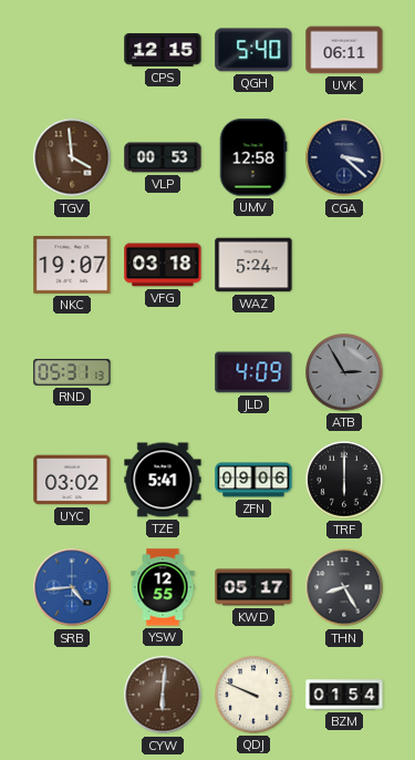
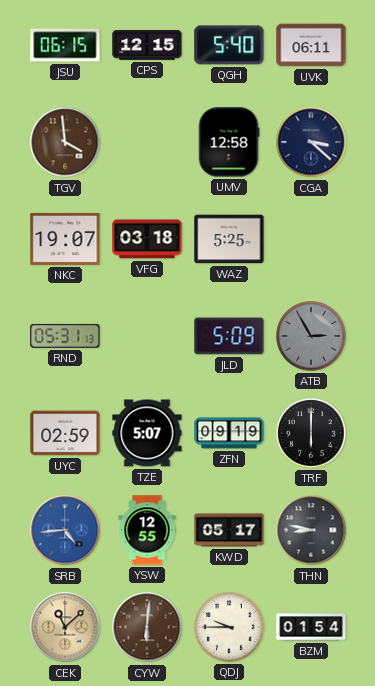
JSU: none -> 06:15
VLP: 00:53 -> none
WAZ: 5:24 -> 5:25
JLD: 4:09 -> 5:09
UYC: 03:02 -> 02:59
TZE: 5:41 -> 5:07
ZFN: 09:06 -> 09:19
THN: 8:25 -> 8:47
CEK: none -> 11:08
QDJ: 9:49 -> 9:45
